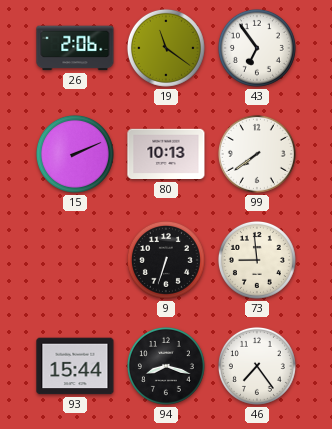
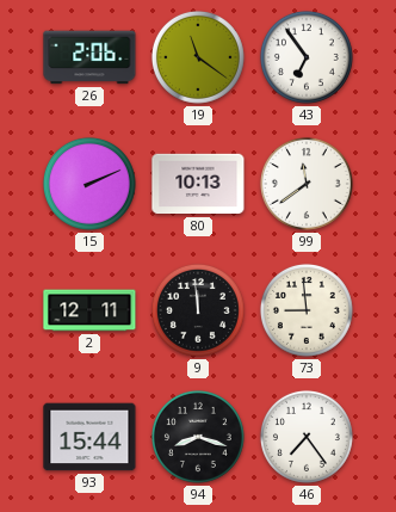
99: 7:39 -> 11:39
2: none -> 12:11
9: 6:33 -> 11:59
